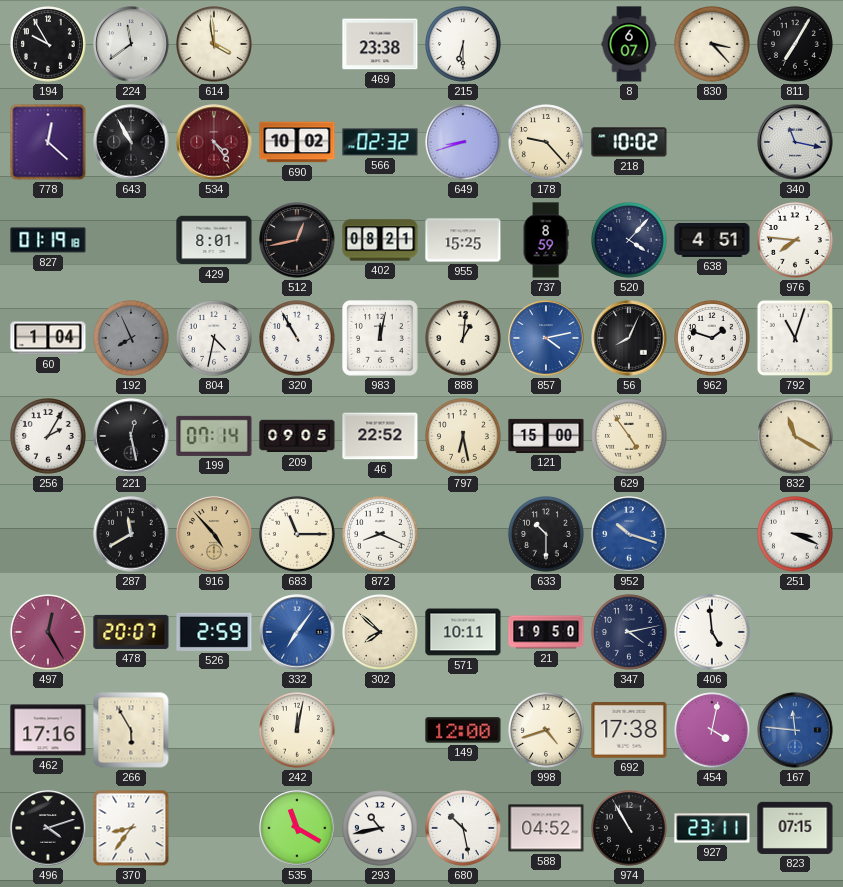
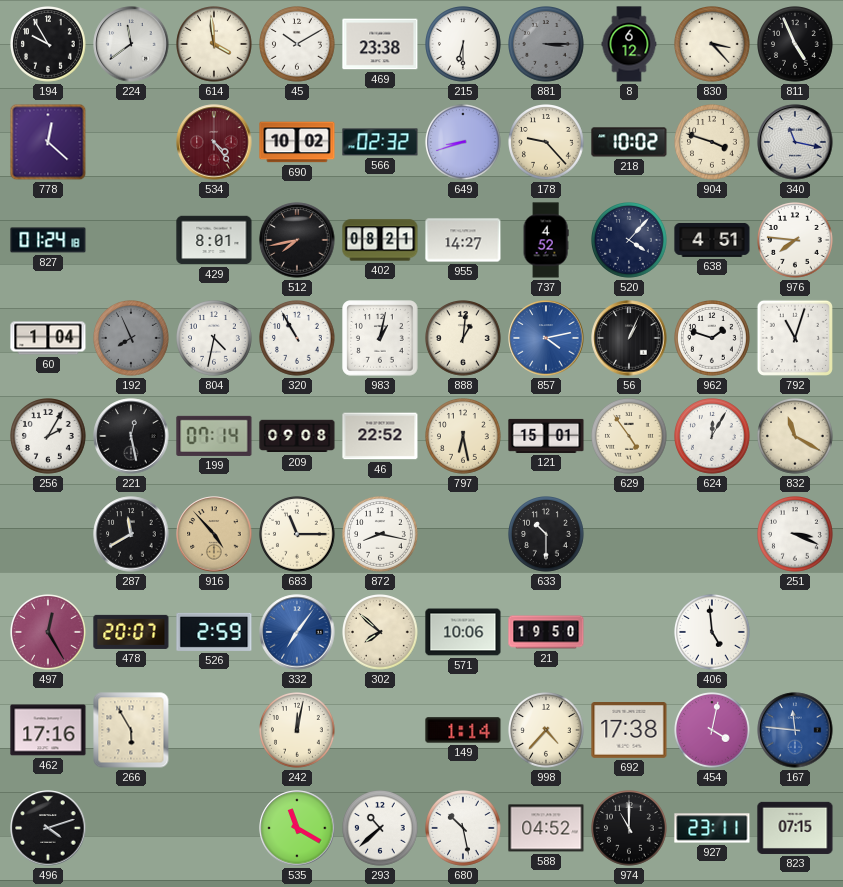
45: none -> 10:10
881: none -> 3:15
8: 6:07 -> 6:12
811: 7:05 -> 4:56
643: 10:55 -> none
904: none -> 3:48
827: 01:19 -> 01:24
512: 12:43 -> 7:43
955: 15:25 -> 14:27
737: 8:59 -> 4:52
983: 12:02 -> 1:02
56: 8:04 -> 1:04
209: 09:05 -> 09:08
121: 15:00 -> 15:01
624: none -> 12:05
872: 8:19 -> 8:17
952: 10:18 -> none
571: 10:11 -> 10:06
347: 4:13 -> none
149: 12:00 -> 1:14
998: 4:42 -> 4:37
370: 8:36 -> none
293: 10:43 -> 10:38
974: 10:55 -> 11:00
